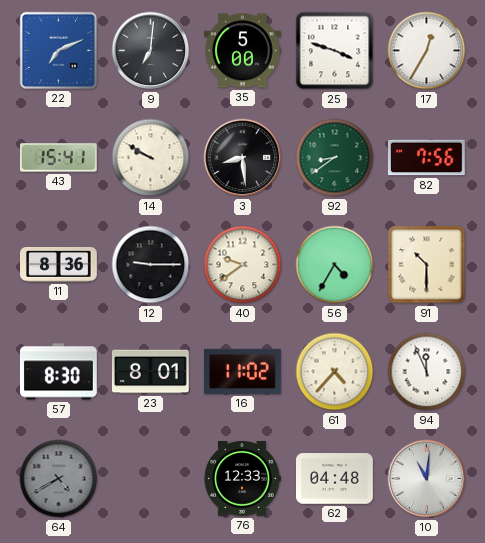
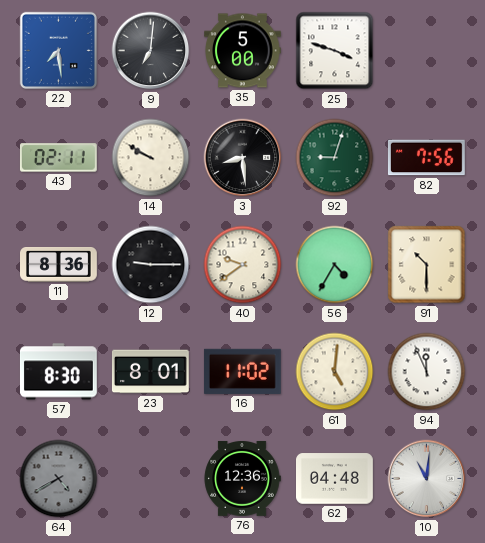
22: 7:11 -> 7:29
17: 12:35 -> none
43: 15:41 -> 02:11
92: 8:39 -> 9:03
61: 4:37 -> 5:01
76: 12:33 -> 12:36
